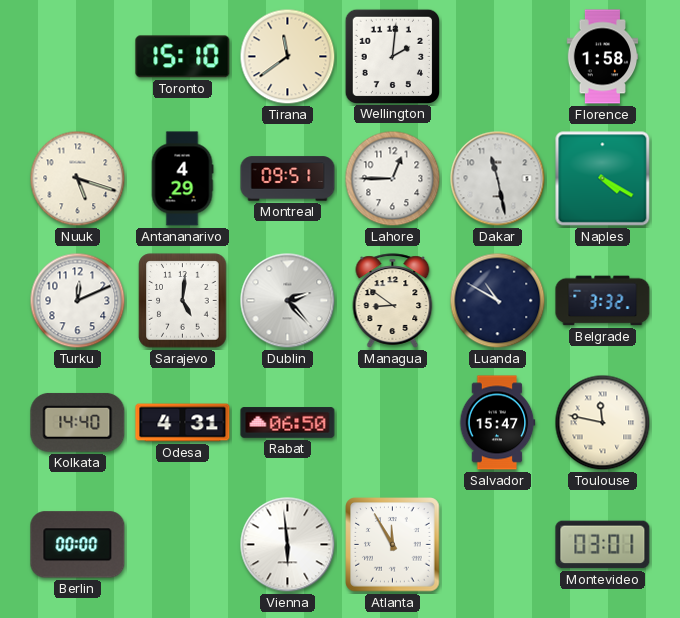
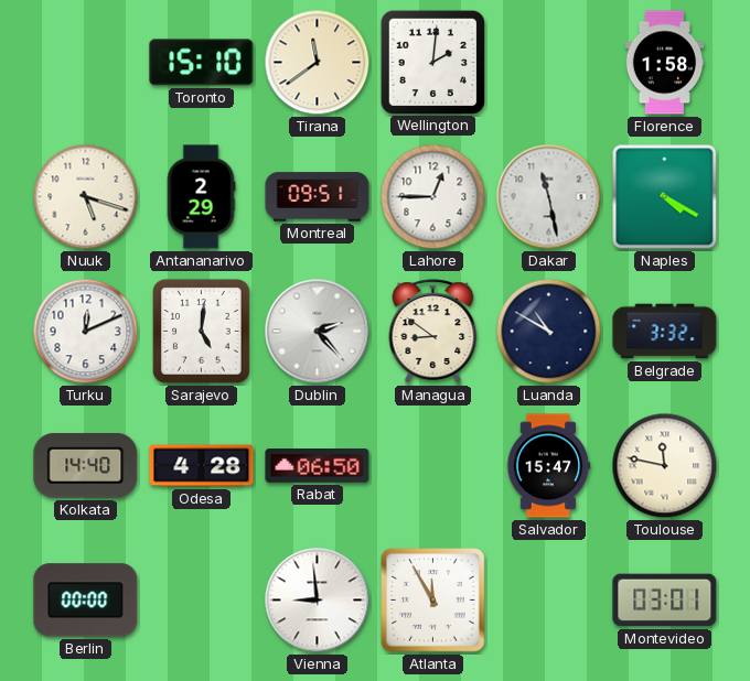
Antananarivo: 4:29 -> 2:29
Odesa: 4:31 -> 4:28
Vienna: 5:59 -> 8:59
